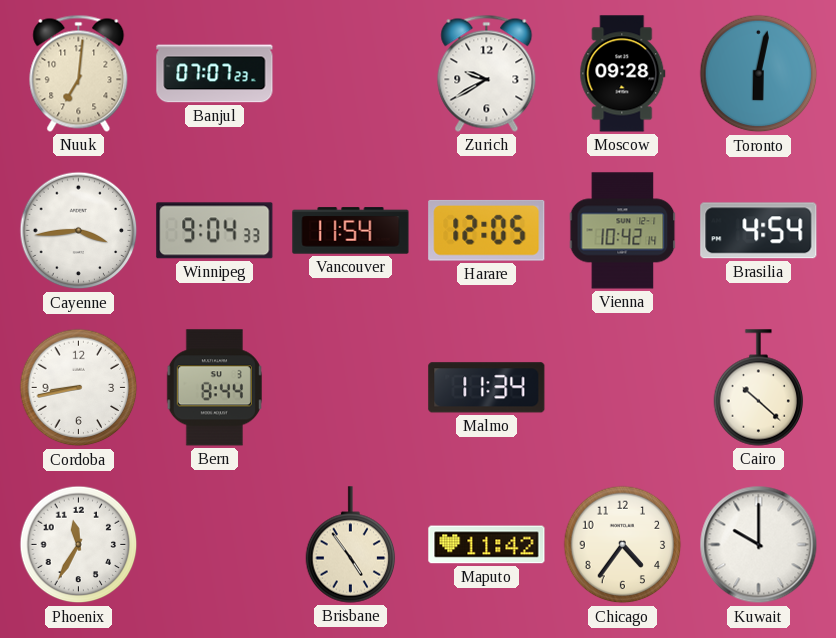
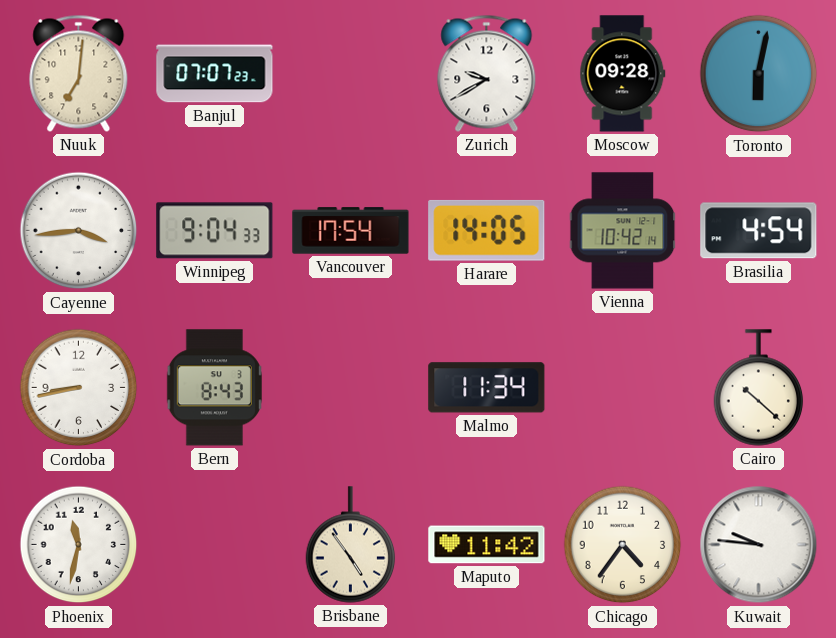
Vancouver: 11:54 -> 17:54
Harare: 12:05 -> 14:05
Bern: 8:44 -> 8:43
Phoenix: 11:35 -> 11:32
Kuwait: 10:00 -> 9:46
